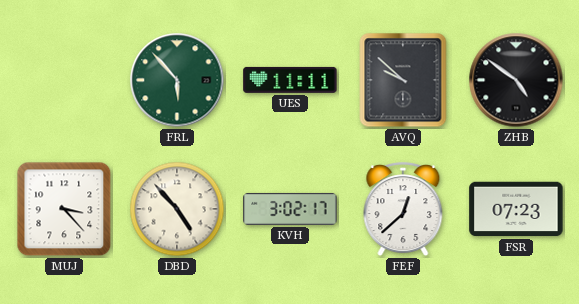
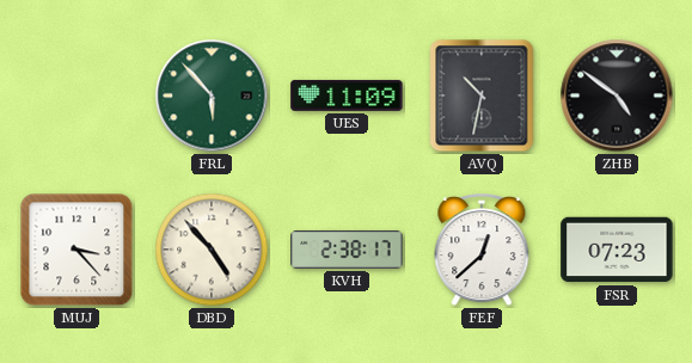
UES: 11:11 -> 11:09
AVQ: 9:52 -> 10:32
KVH: 3:02 -> 2:38
